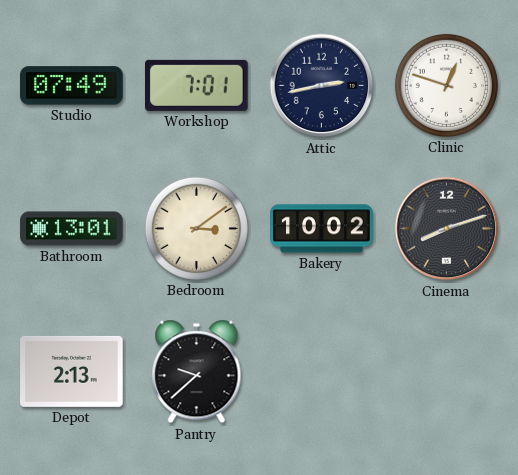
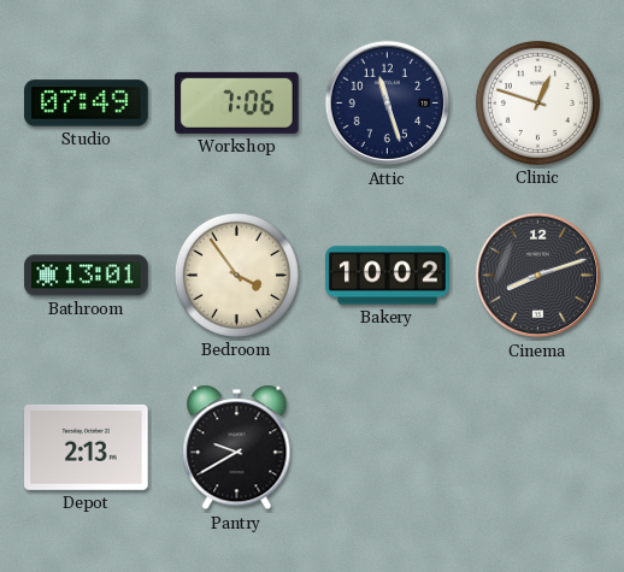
Workshop: 7:01 -> 7:06
Attic: 2:43 -> 11:27
Bedroom: 3:09 -> 3:54
Pantry: 9:38 -> 9:40
